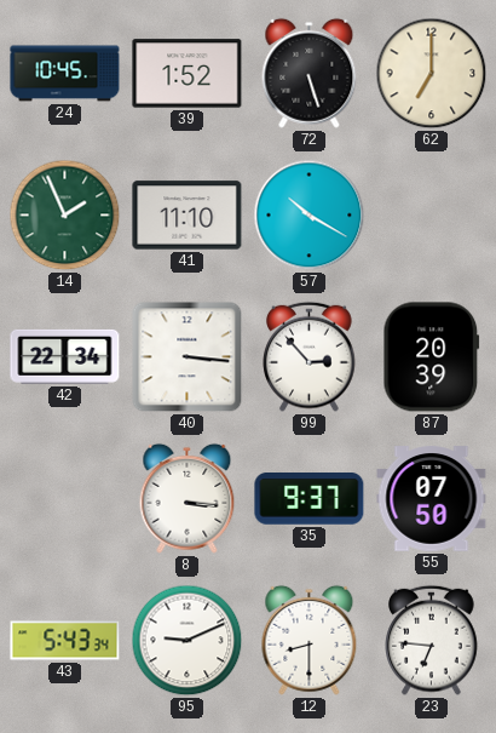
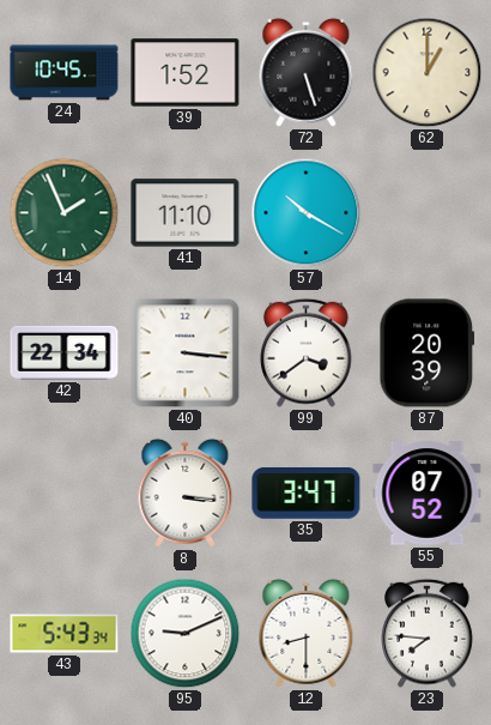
62: 7:00 -> 1:00
99: 2:53 -> 3:39
35: 9:37 -> 3:47
55: 07:50 -> 07:52
23: 6:46 -> 7:46
